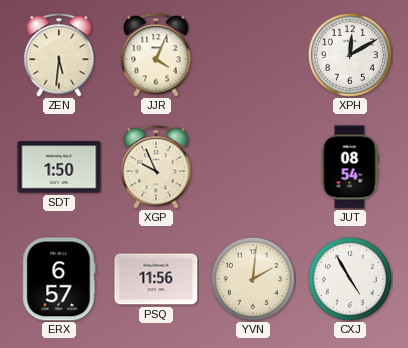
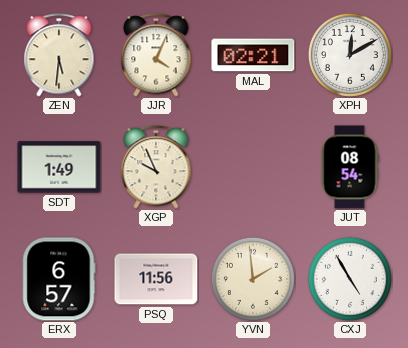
MAL: none -> 02:21
SDT: 1:50 -> 1:49
YVN: 2:01 -> 1:59
